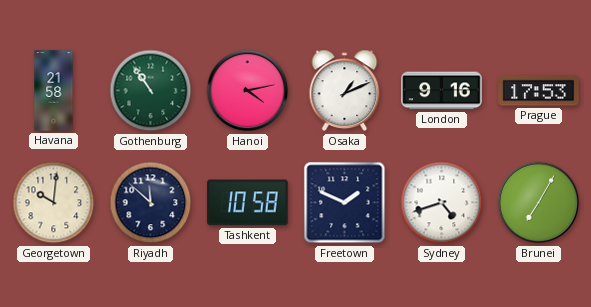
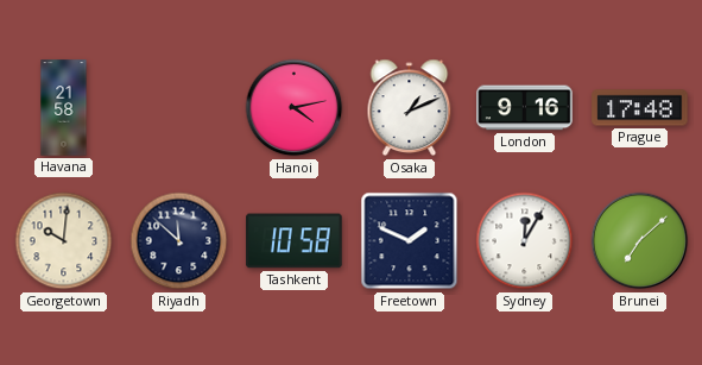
Gothenburg: 10:54 -> none
Prague: 17:53 -> 17:48
Sydney: 4:42 -> 12:05
Brunei: 7:05 -> 7:08
